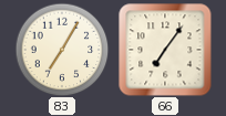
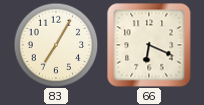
66: 7:06 -> 6:19
